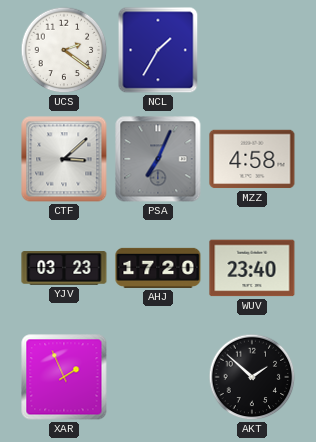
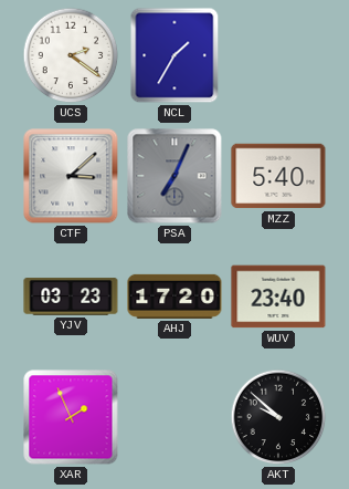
MZZ: 4:58 -> 5:40
AKT: 1:52 -> 9:52
